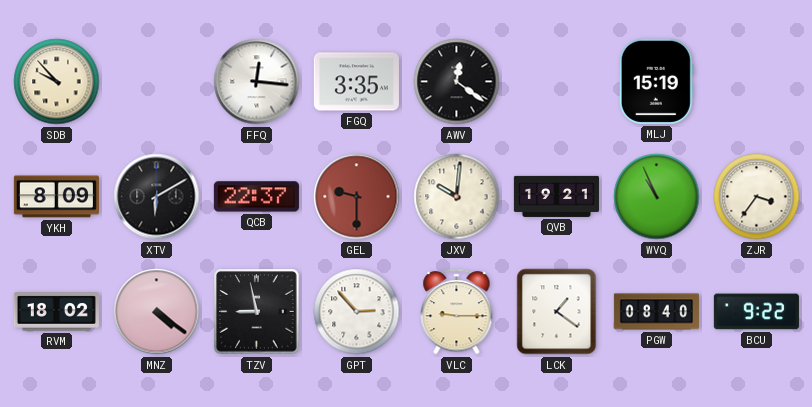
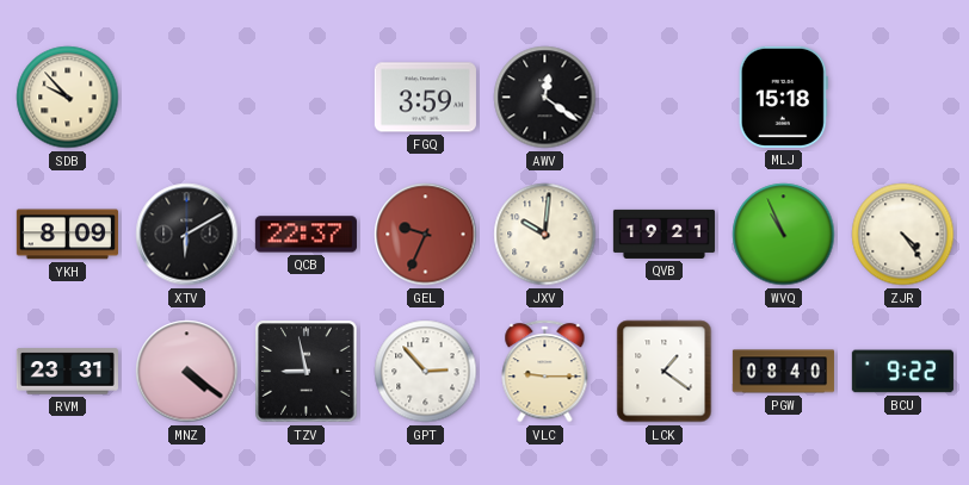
FFQ: 12:16 -> none
FGQ: 3:35 -> 3:59
MLJ: 15:19 -> 15:18
GEL: 9:30 -> 9:34
ZJR: 3:36 -> 4:24
RVM: 18:02 -> 23:31
